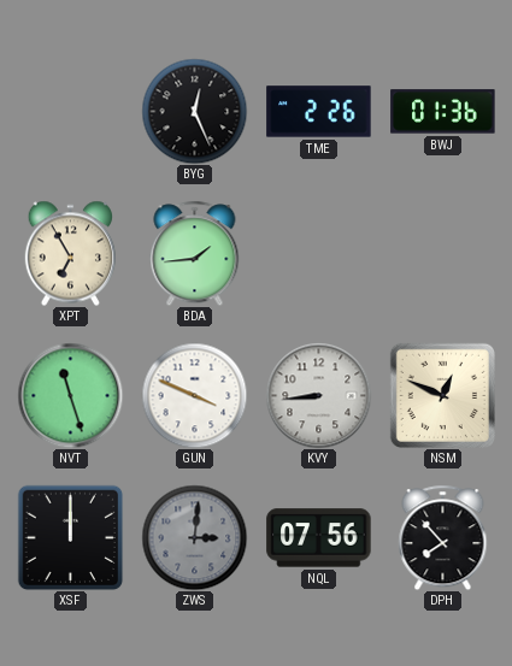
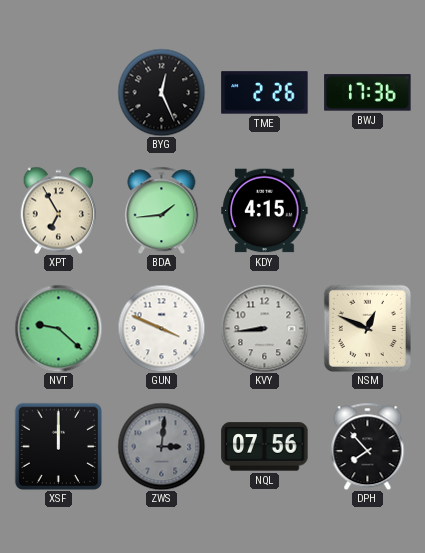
BWJ: 01:36 -> 17:36
KDY: none -> 4:15
NVT: 11:27 -> 9:22
